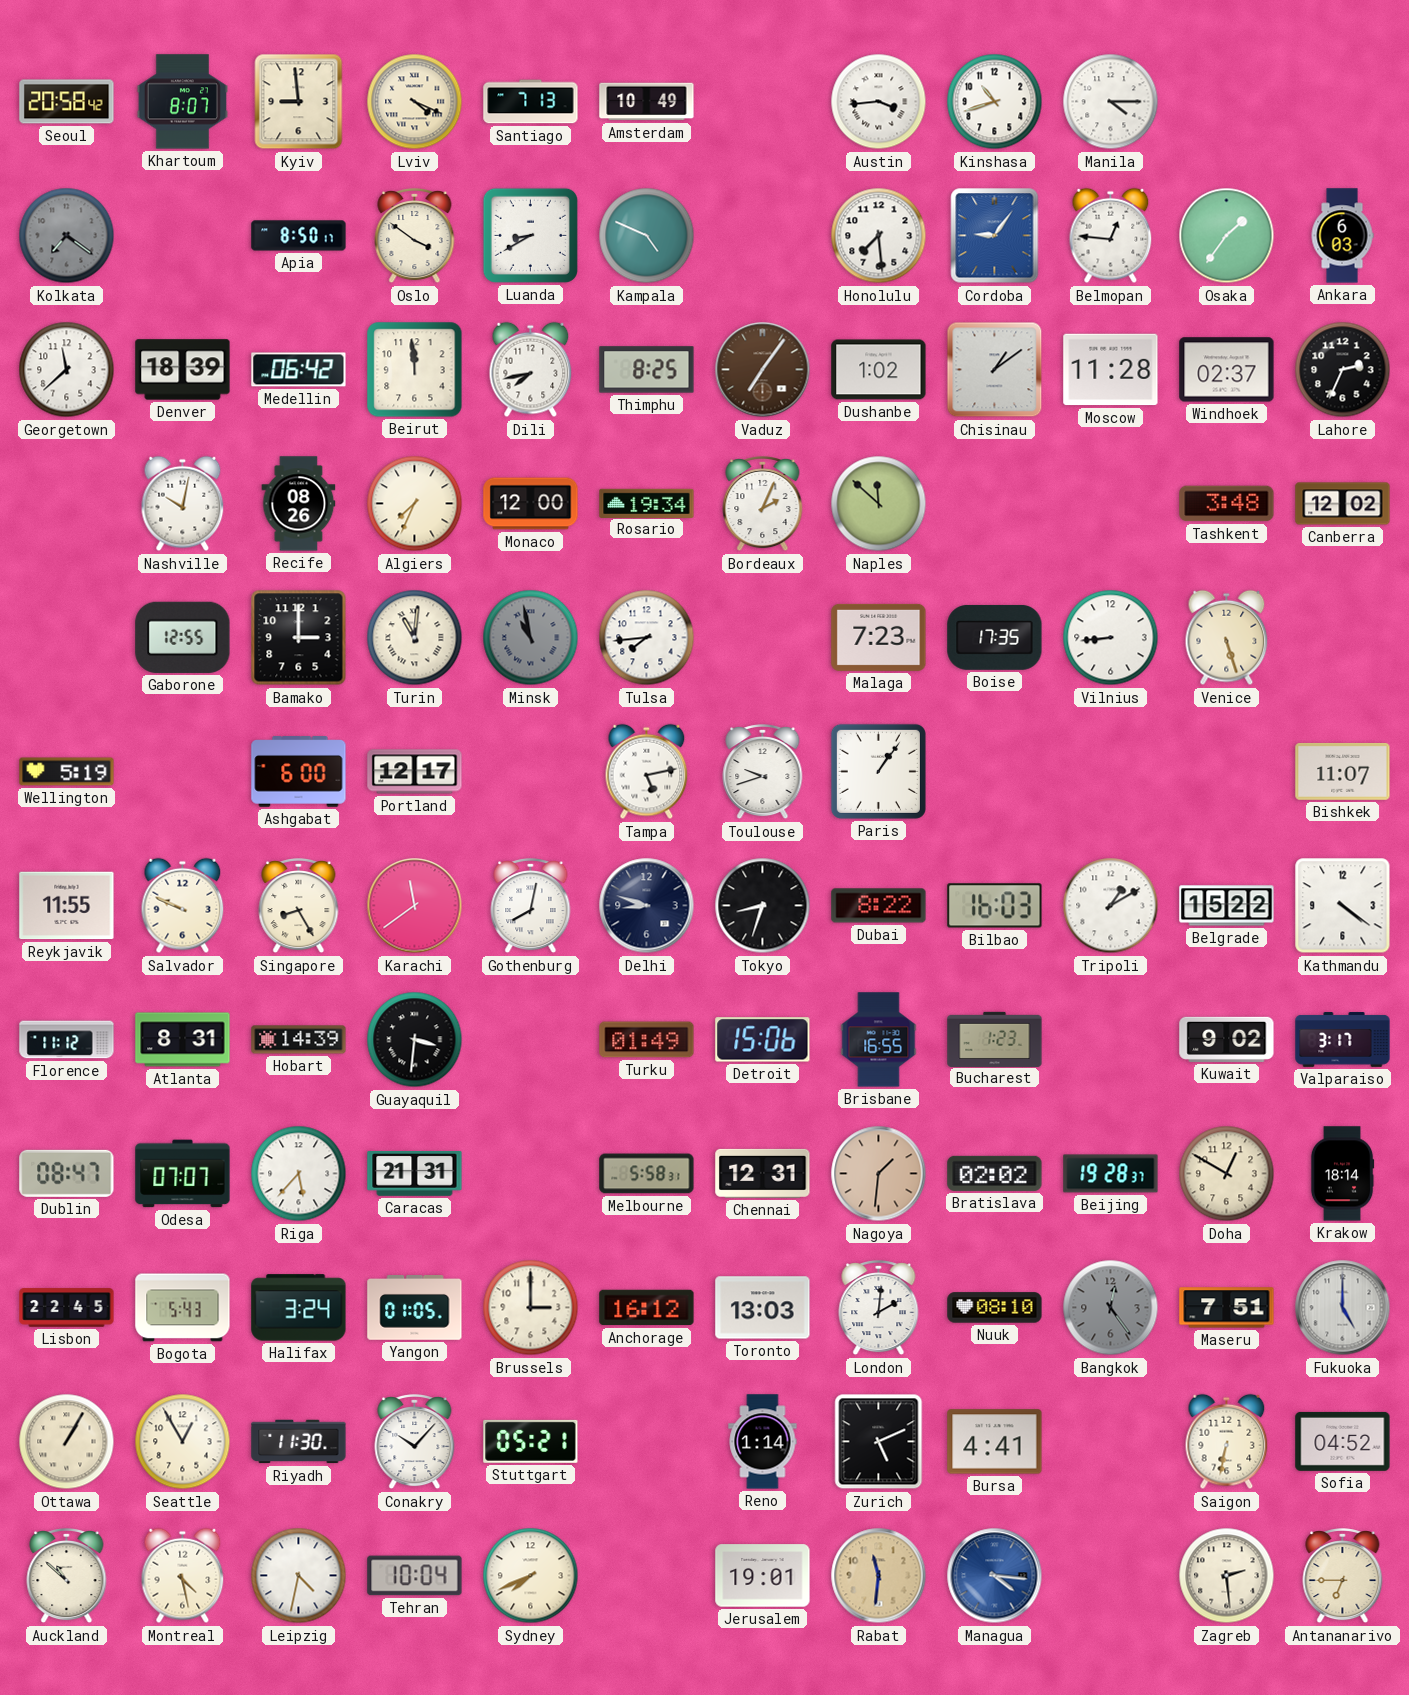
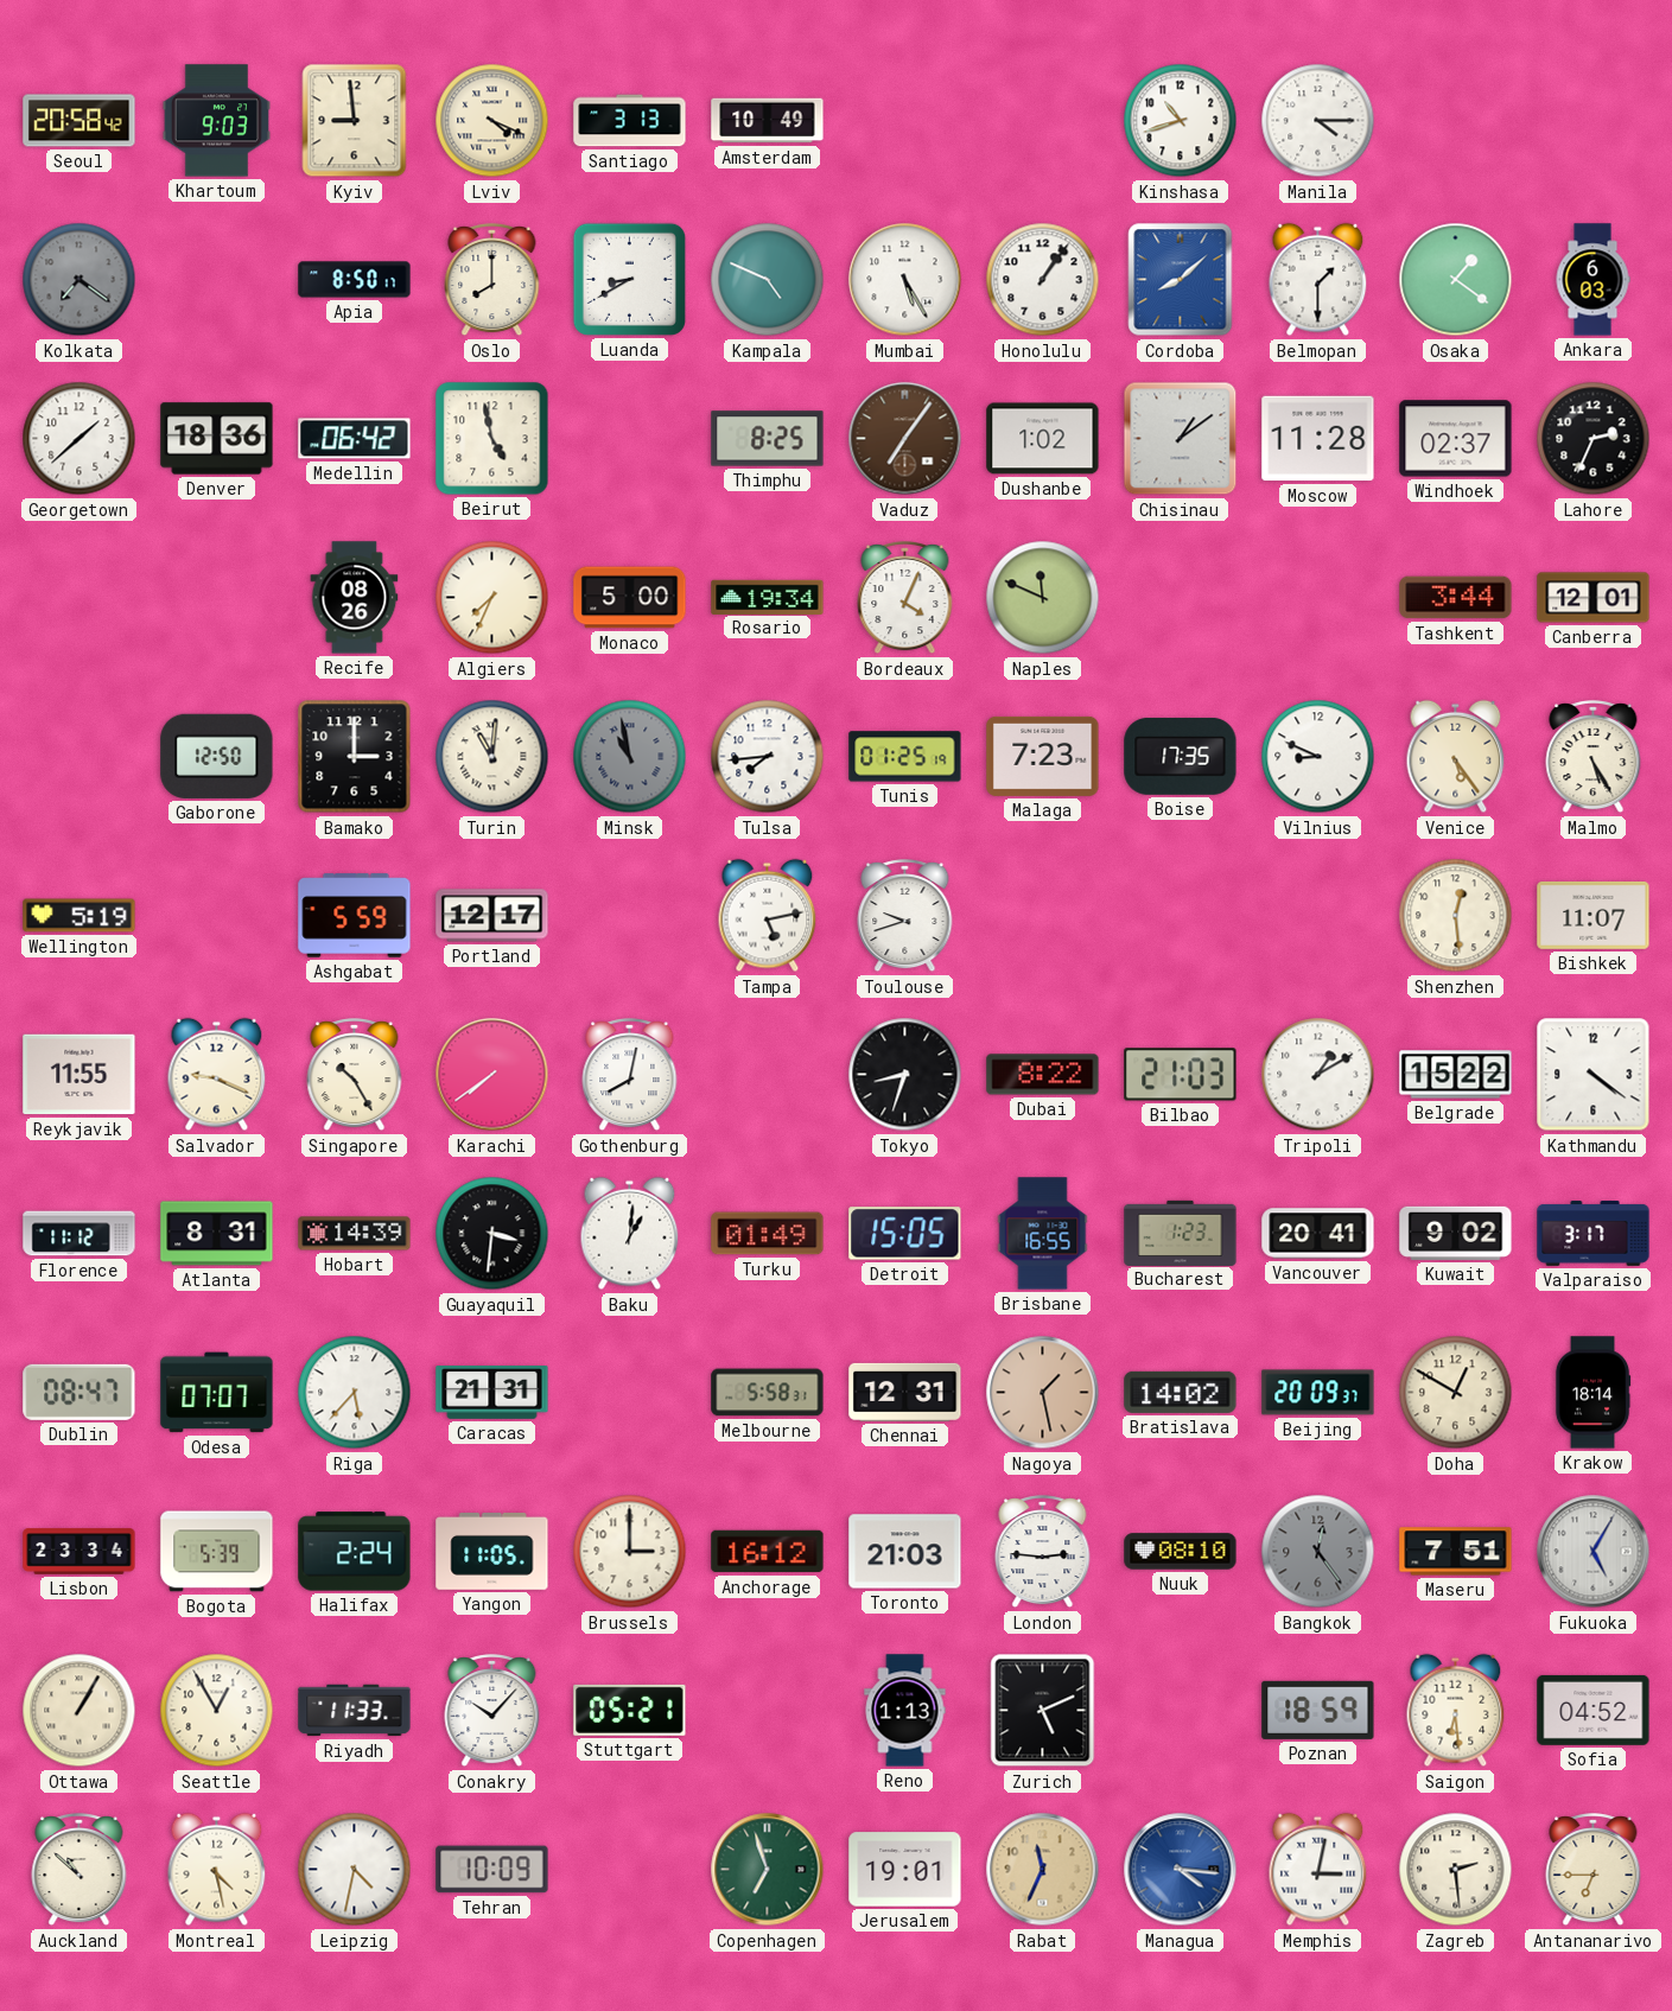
Khartoum: 8:07 -> 9:03
Santiago: 7:13 -> 3:13
Austin: 3:44 -> none
Oslo: 3:51 -> 8:00
Mumbai: none -> 5:25
Honolulu: 7:29 -> 1:06
Cordoba: 9:06 -> 8:08
Belmopan: 12:46 -> 1:30
Osaka: 1:36 -> 1:21
Georgetown: 11:38 -> 1:38
Denver: 18:39 -> 18:36
Beirut: 11:59 -> 4:58
Dili: 7:43 -> none
Nashville: 10:02 -> none
Monaco: 12:00 -> 5:00
Bordeaux: 2:04 -> 4:04
Naples: 11:52 -> 11:49
Tashkent: 3:48 -> 3:44
Canberra: 12:02 -> 12:01
Gaborone: 12:55 -> 12:50
Tunis: none -> 01:25
Vilnius: 8:44 -> 8:49
Venice: 5:27 -> 5:24
Malmo: none -> 5:25
Ashgabat: 6:00 -> 5:59
Paris: 1:06 -> none
Shenzhen: none -> 12:29
Salvador: 9:49 -> 9:19
Singapore: 8:25 -> 10:25
Karachi: 11:39 -> 7:39
Delhi: 8:48 -> none
Bilbao: 16:03 -> 21:03
Baku: none -> 1:01
Detroit: 15:06 -> 15:05
Vancouver: none -> 20:41
Nagoya: 1:31 -> 1:28
Bratislava: 02:02 -> 14:02
Beijing: 19:28 -> 20:09
Lisbon: 22:45 -> 23:34
Bogota: 5:43 -> 5:39
Halifax: 3:24 -> 2:24
Yangon: 01:05 -> 11:05
Toronto: 13:03 -> 21:03
London: 2:01 -> 2:46
Fukuoka: 5:00 -> 5:05
Riyadh: 11:30 -> 11:33
Reno: 1:14 -> 1:13
Bursa: 4:41 -> none
Poznan: none -> 18:59
Saigon: 6:32 -> 6:29
Tehran: 10:04 -> 10:09
Sydney: 7:41 -> none
Copenhagen: none -> 6:57
Rabat: 11:31 -> 11:34
Memphis: none -> 3:02
